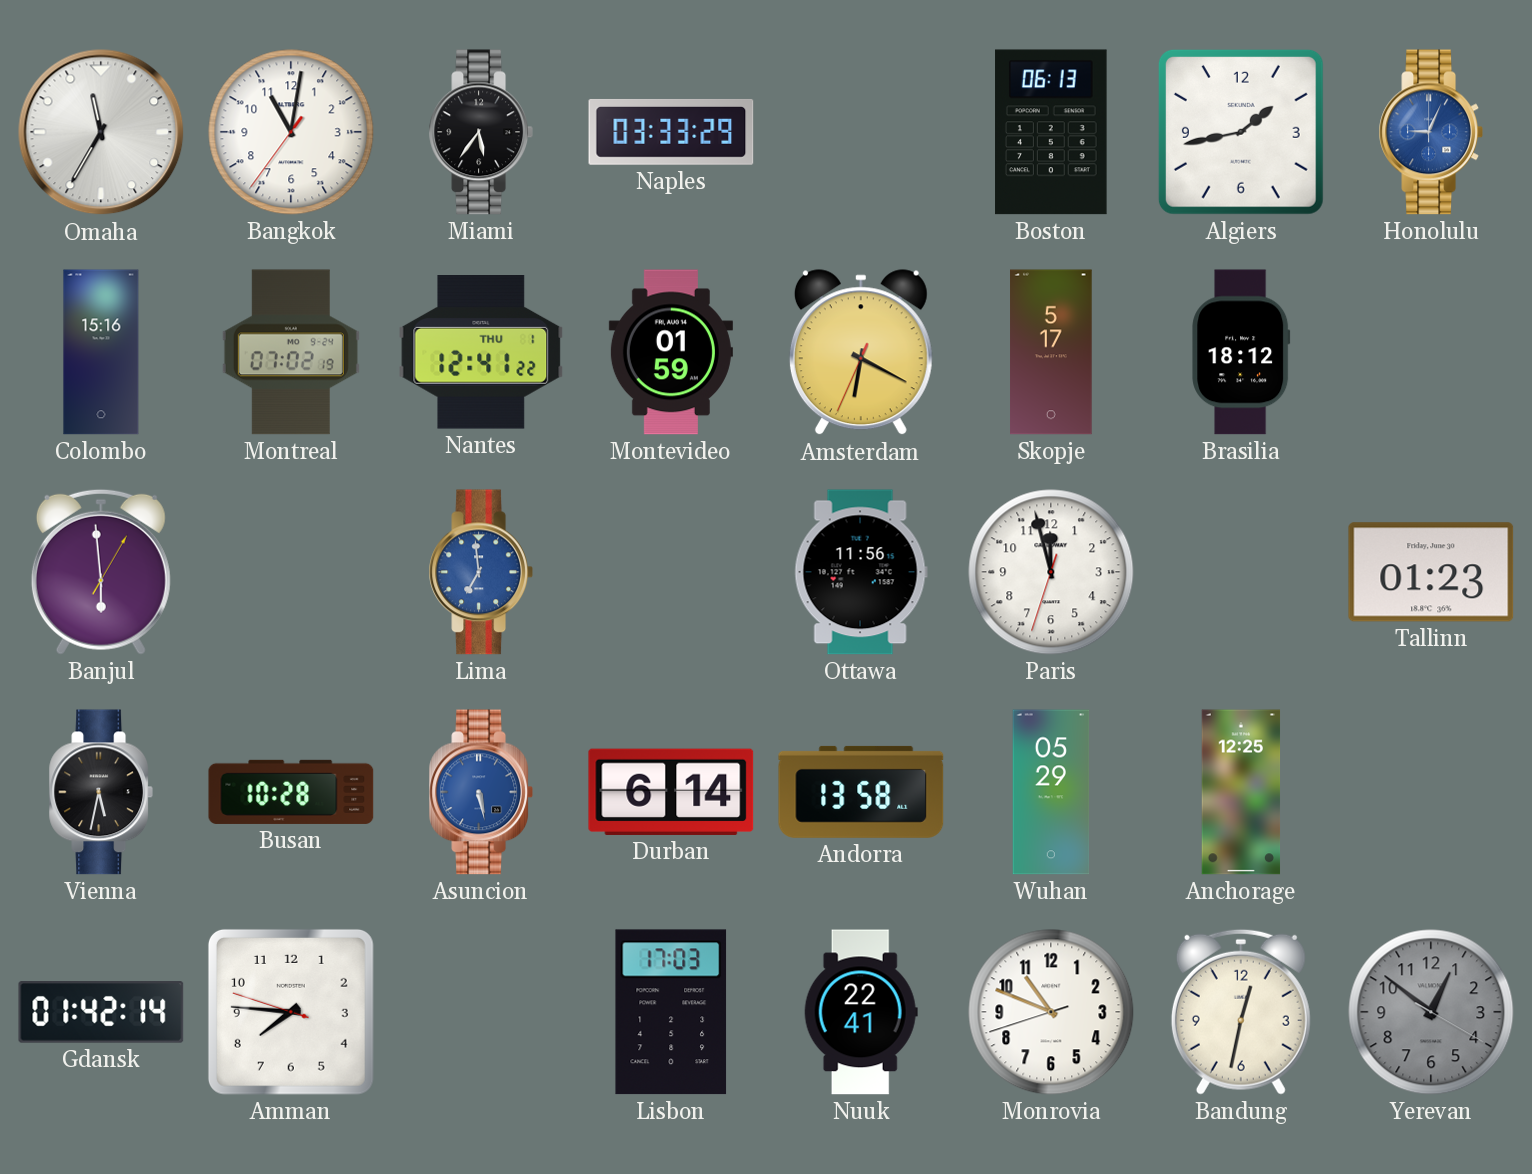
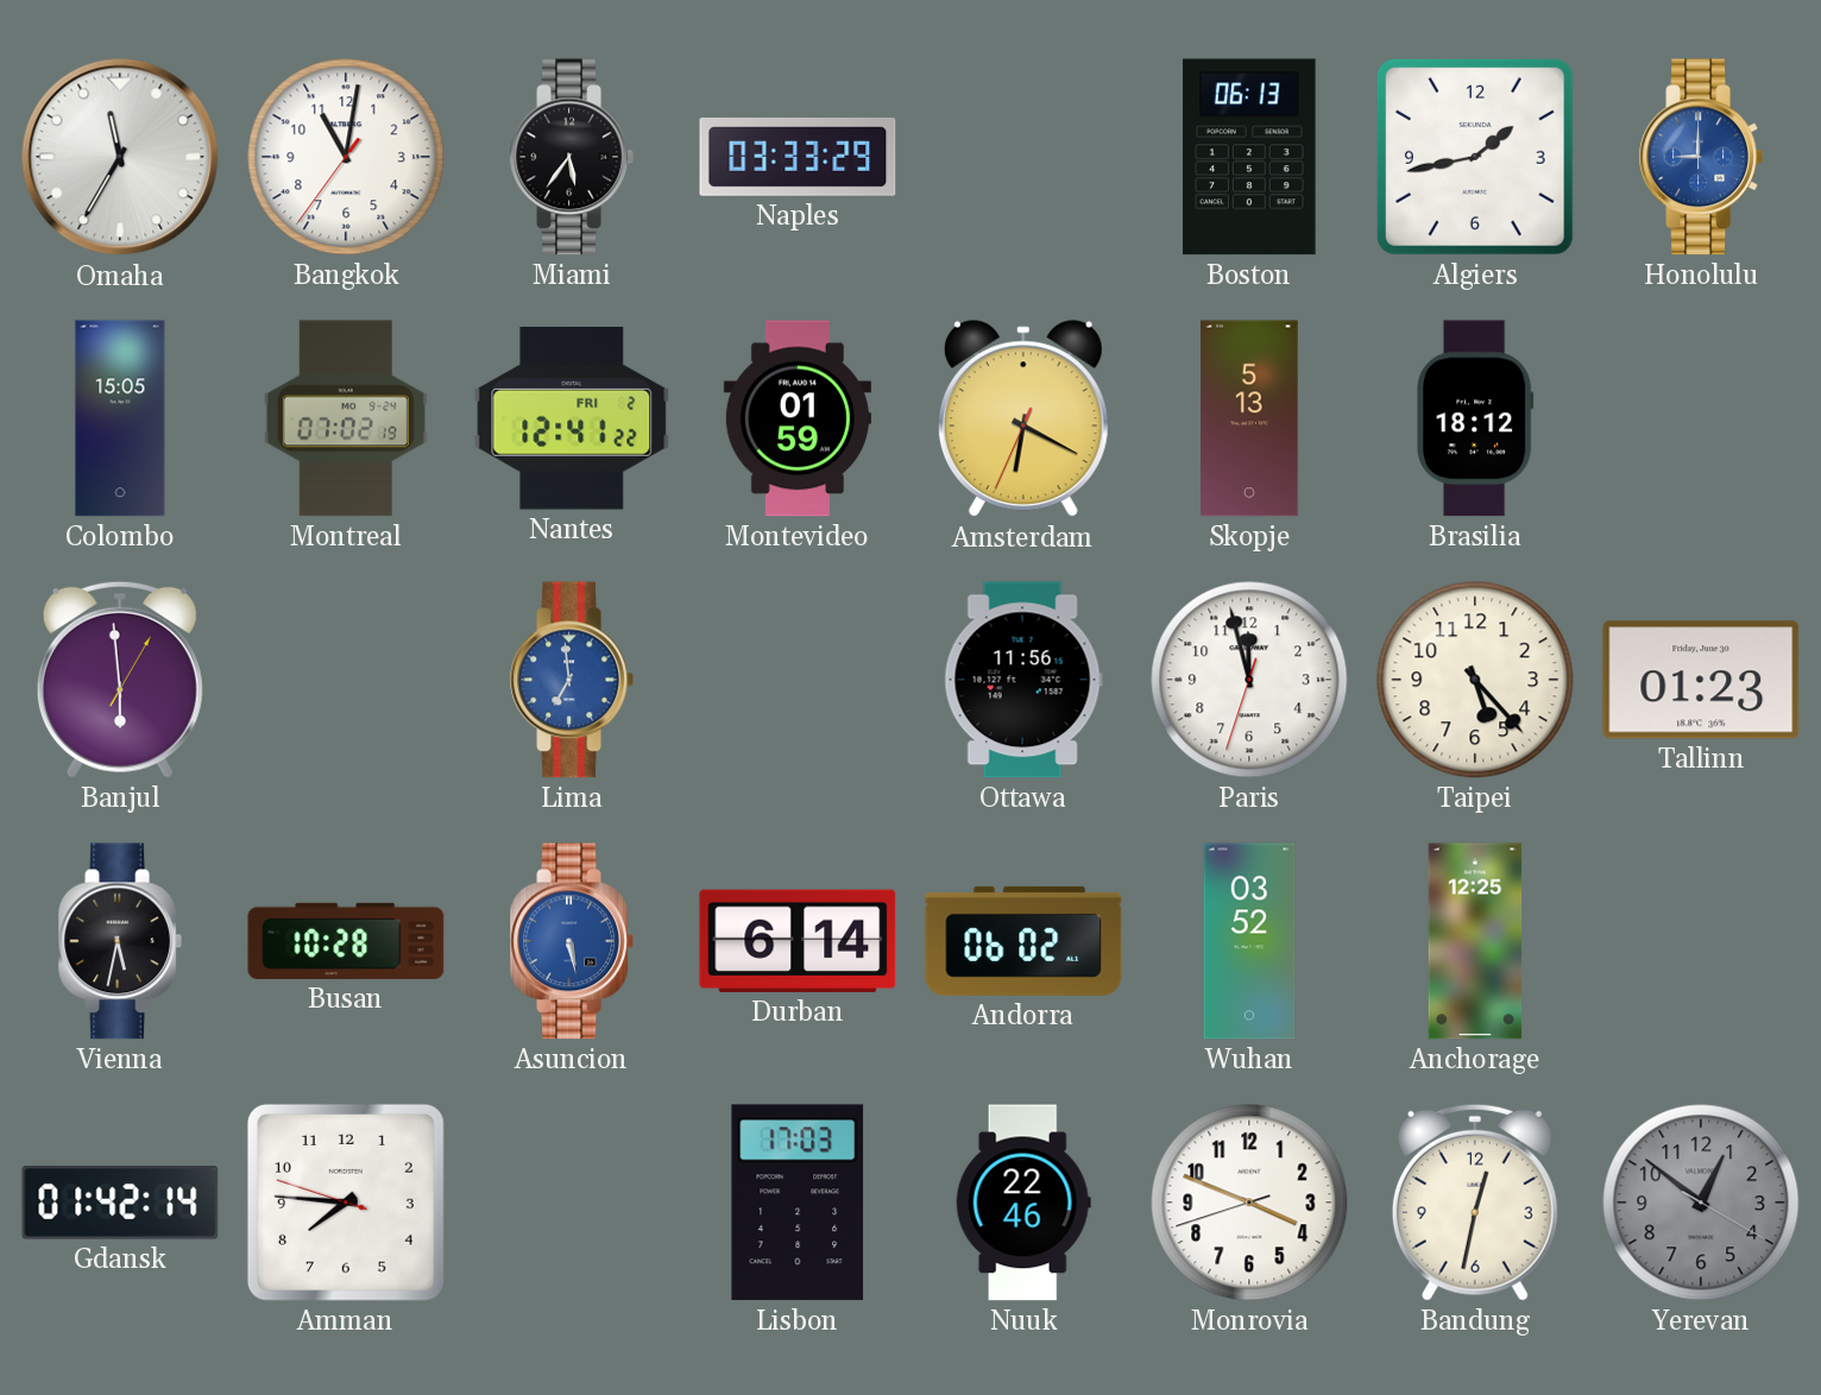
Honolulu: 9:04 -> 9:00
Colombo: 15:16 -> 15:05
Nantes date: THU 1 -> FRI 2
Skopje: 5:17 -> 5:13
Taipei: none -> 5:23
Andorra: 13:58 -> 06:02
Wuhan: 05:29 -> 03:52
Nuuk: 22:41 -> 22:46
Monrovia: 10:48 -> 3:48
